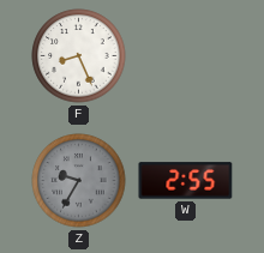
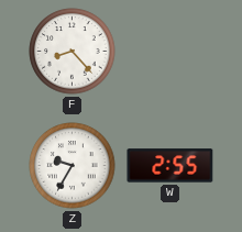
F: 8:26 -> 8:23
Z dial: grey -> white
